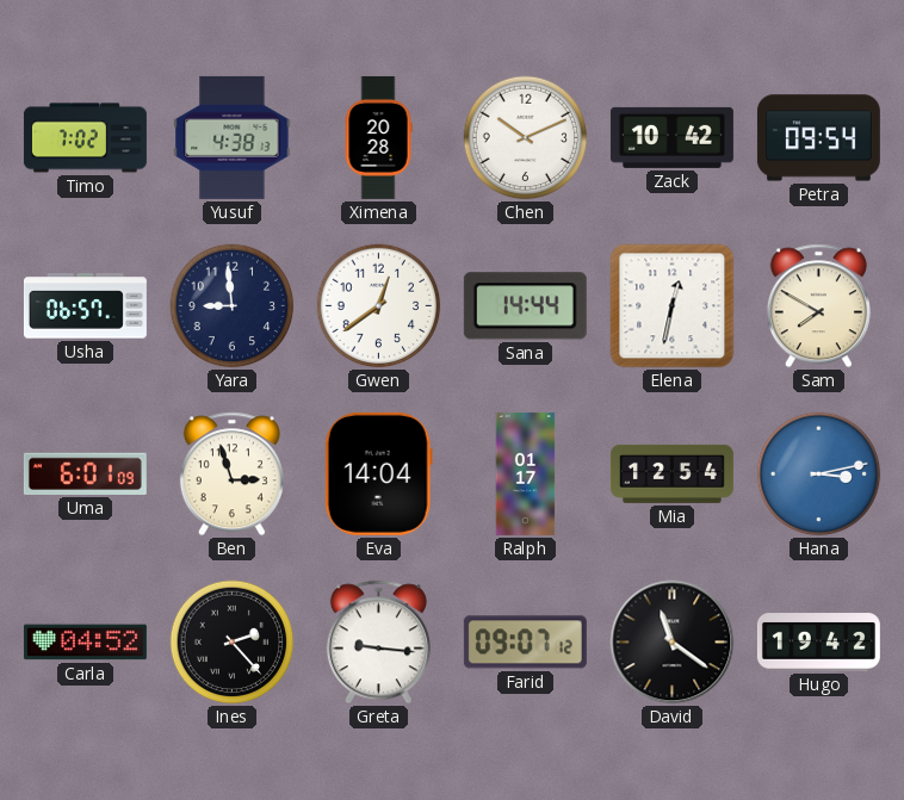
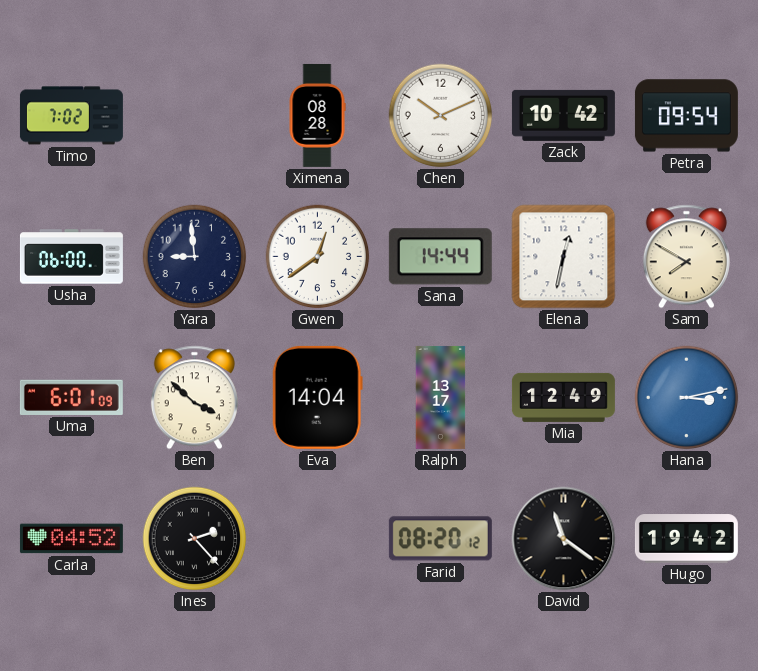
Yusuf: 4:38 -> none
Ximena: 20:28 -> 08:28
Usha: 06:57 -> 06:00
Ben: 2:57 -> 3:52
Ralph: 01:17 -> 13:17
Mia: 12:54 -> 12:49
Greta: 9:16 -> none
Farid: 09:07 -> 08:20
